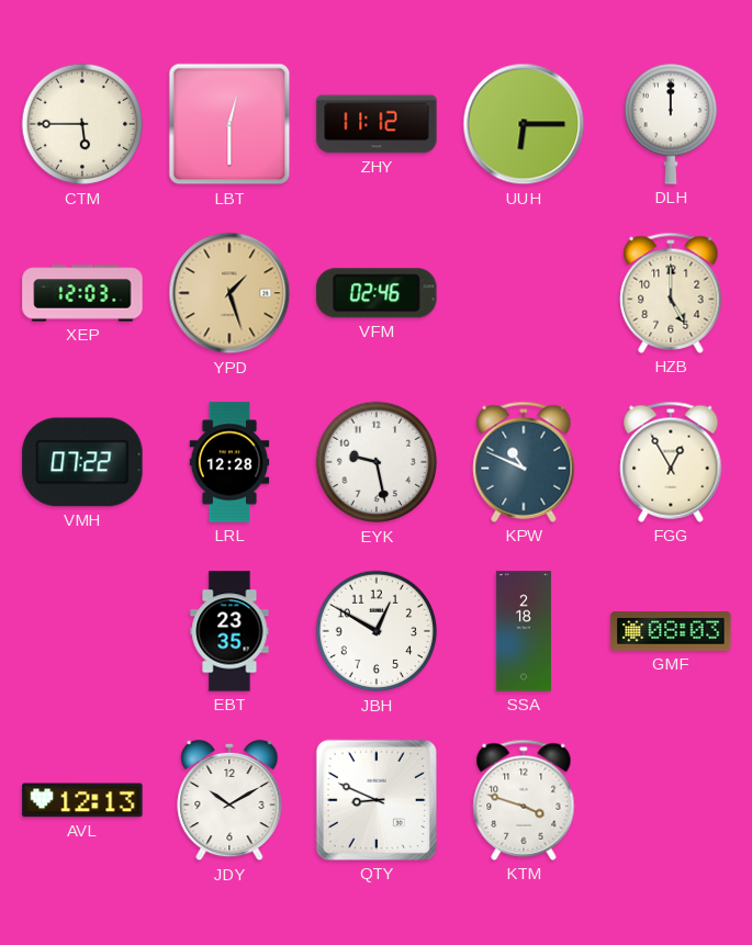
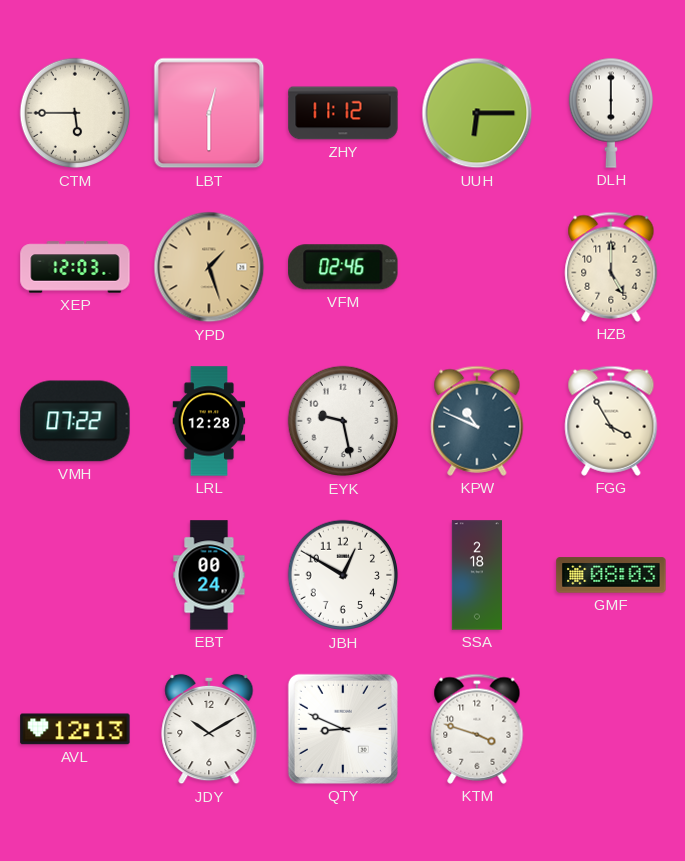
DLH: 12:00 -> 6:00
FGG: 12:55 -> 3:55
EBT: 23:35 -> 00:24
